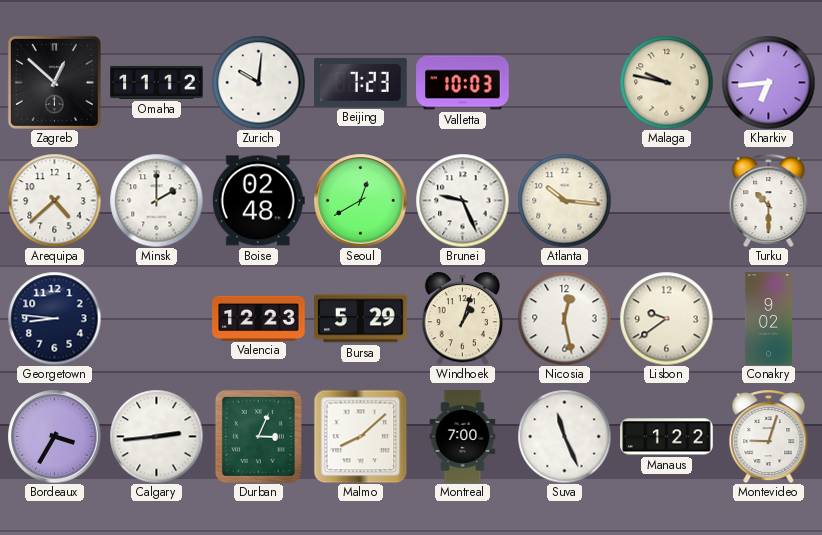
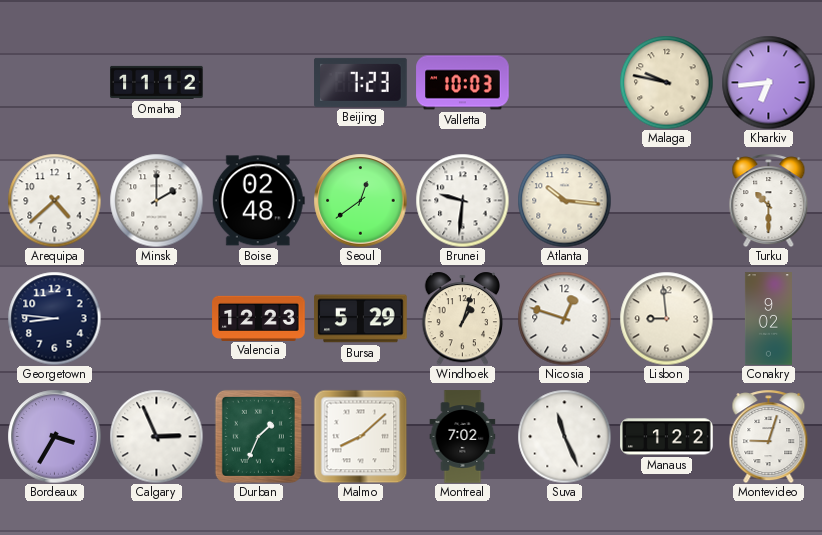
Zagreb: 12:52 -> none
Zurich: 10:01 -> none
Seoul: 12:40 -> 12:39
Brunei: 9:26 -> 9:31
Nicosia: 12:28 -> 12:48
Lisbon: 9:39 -> 8:59
Calgary: 2:44 -> 2:56
Durban: 3:04 -> 1:34
Montreal: 7:00 -> 7:02
